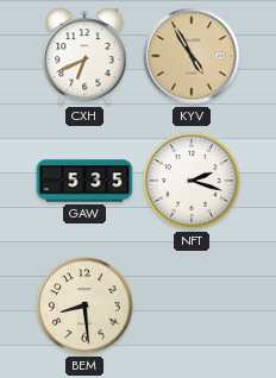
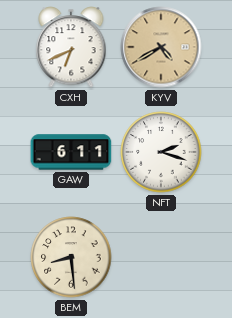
KYV: 4:55 -> 4:40
GAW: 5:35 -> 6:11
